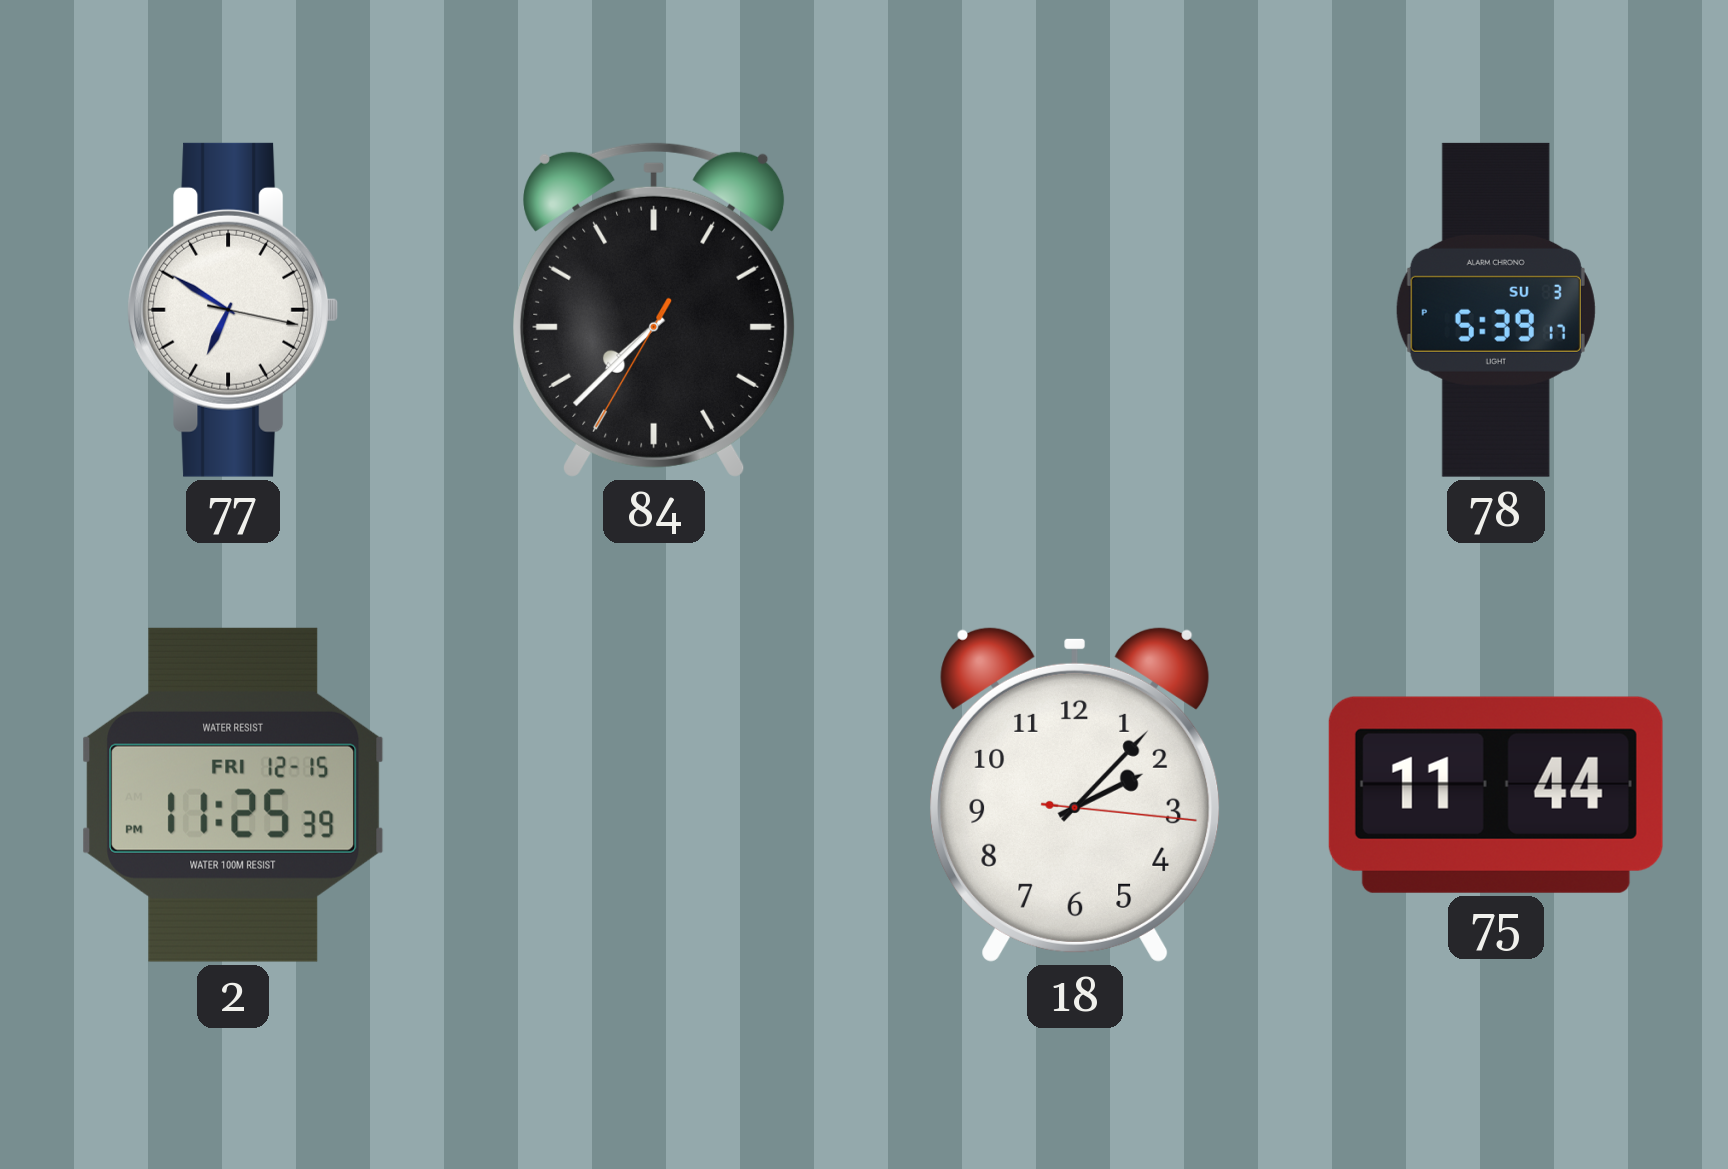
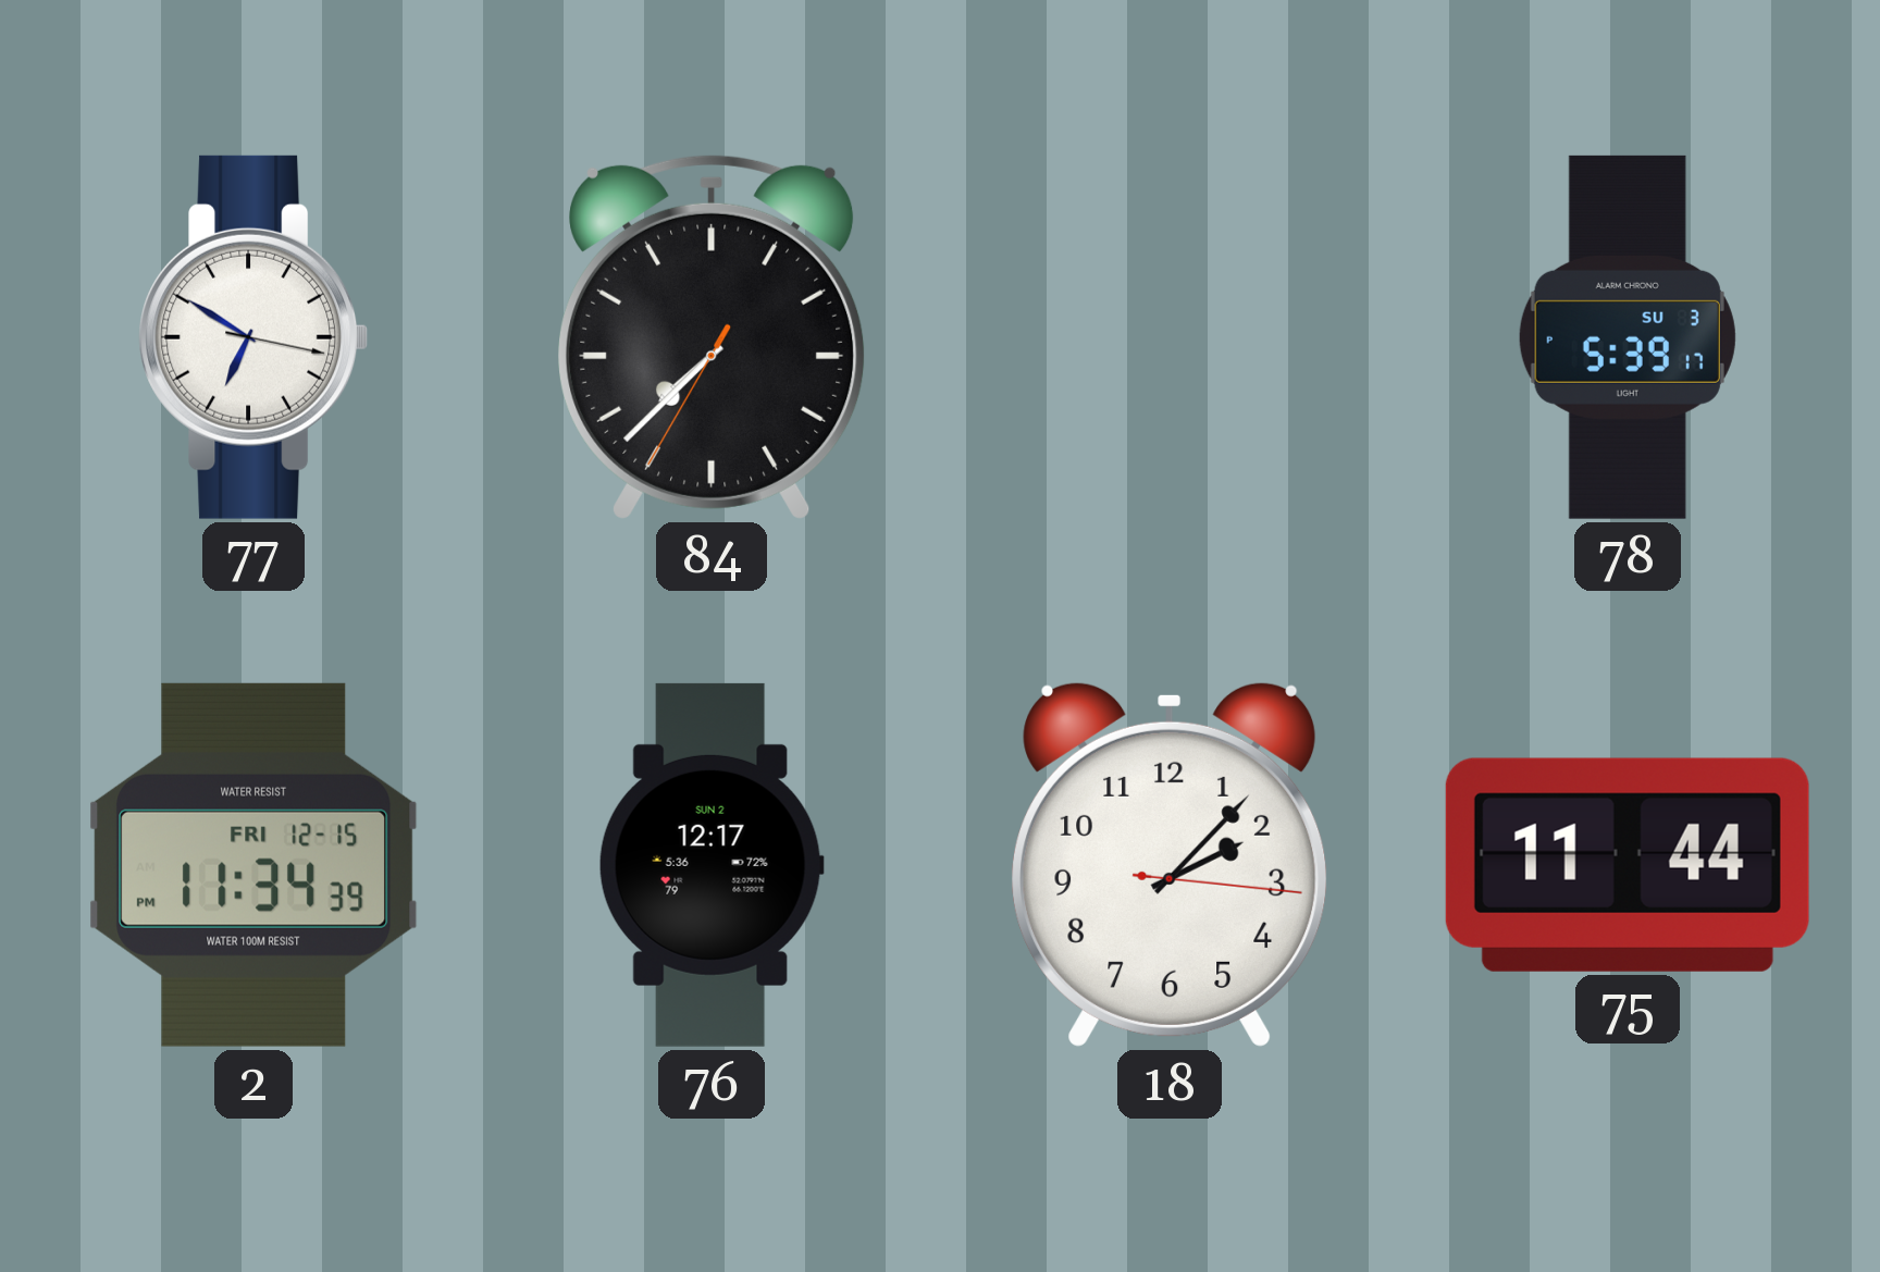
2: 11:25 -> 11:34
76: none -> 12:17
